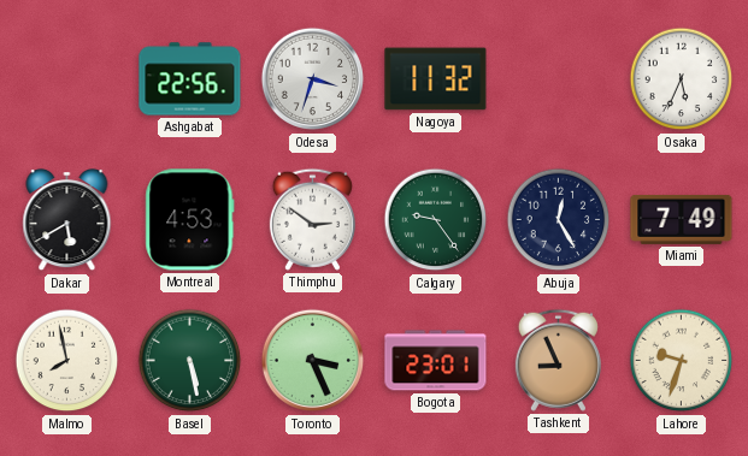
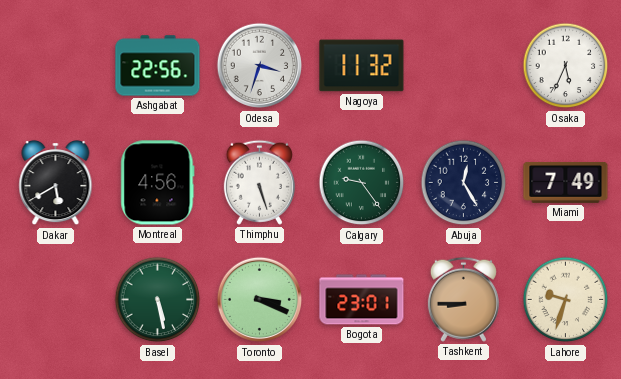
Montreal: 4:53 -> 4:56
Thimphu: 2:51 -> 5:27
Malmo: 7:58 -> none
Toronto: 3:26 -> 3:19
Tashkent: 8:56 -> 8:45
